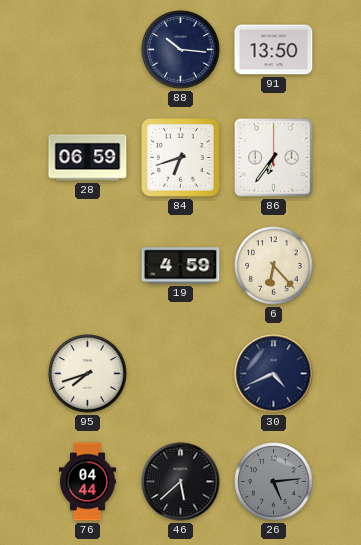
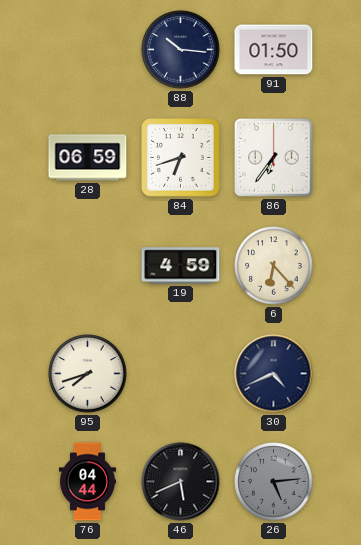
91: 13:50 -> 01:50
46: 5:38 -> 5:41
